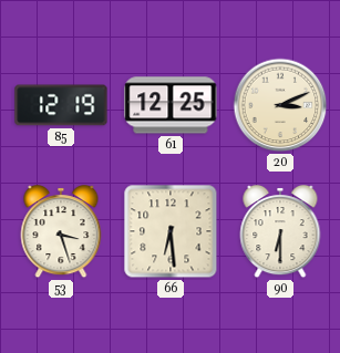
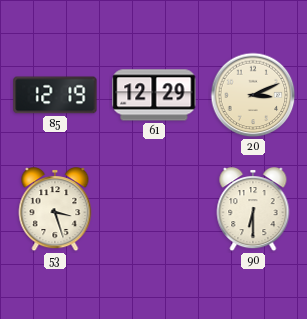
61: 12:25 -> 12:29
66: 6:29 -> none
